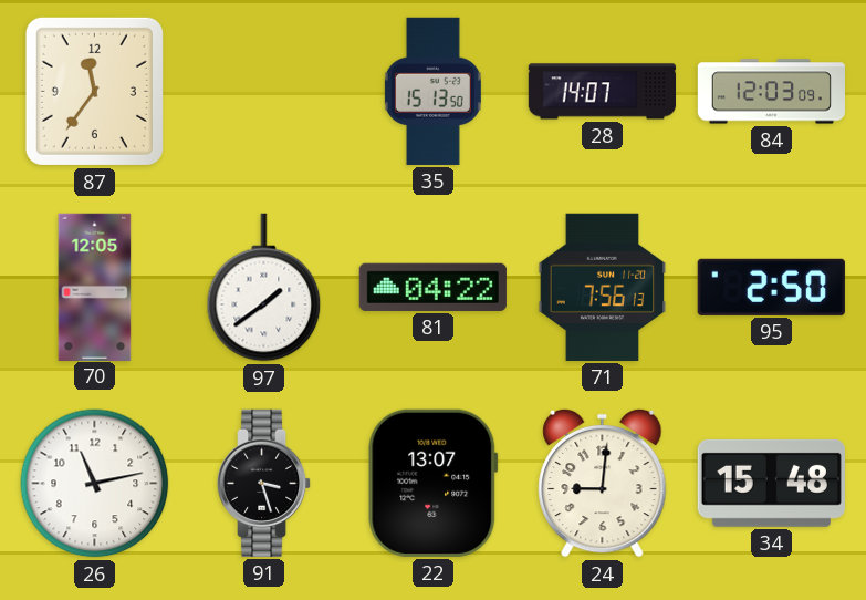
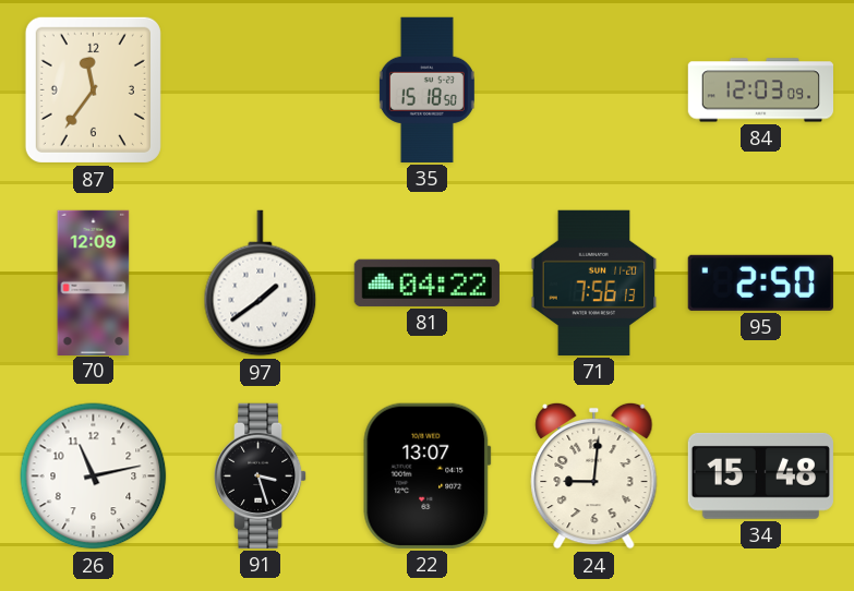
35: 15:13 -> 15:18
28: 14:07 -> none
70: 12:05 -> 12:09
